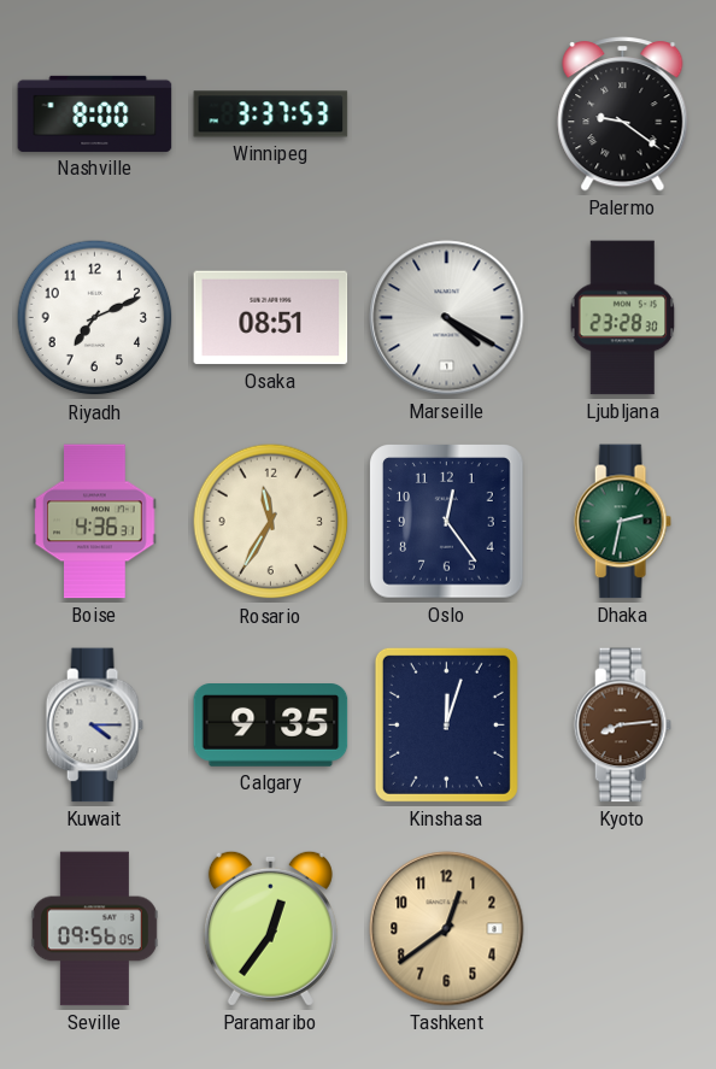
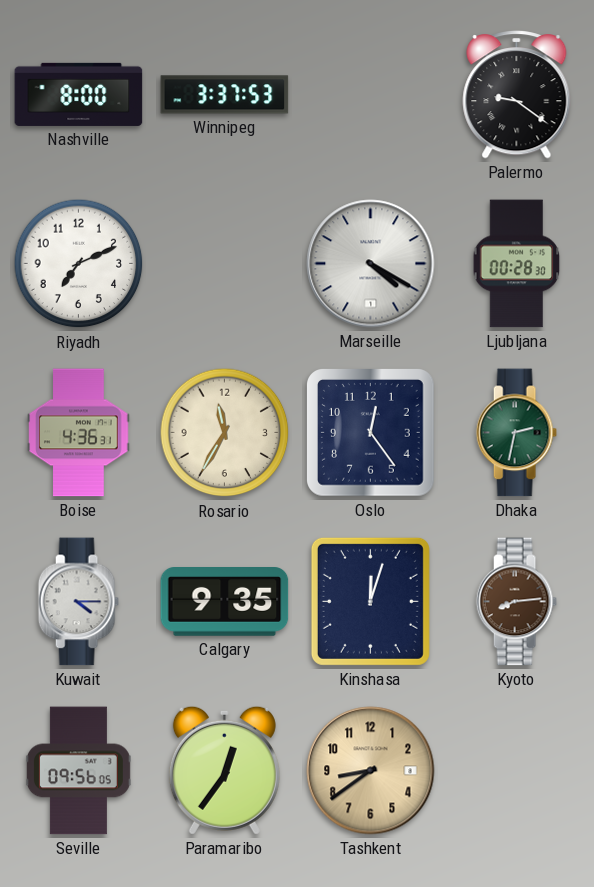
Osaka: 08:51 -> none
Ljubljana: 23:28 -> 00:28
Tashkent: 12:39 -> 8:39
